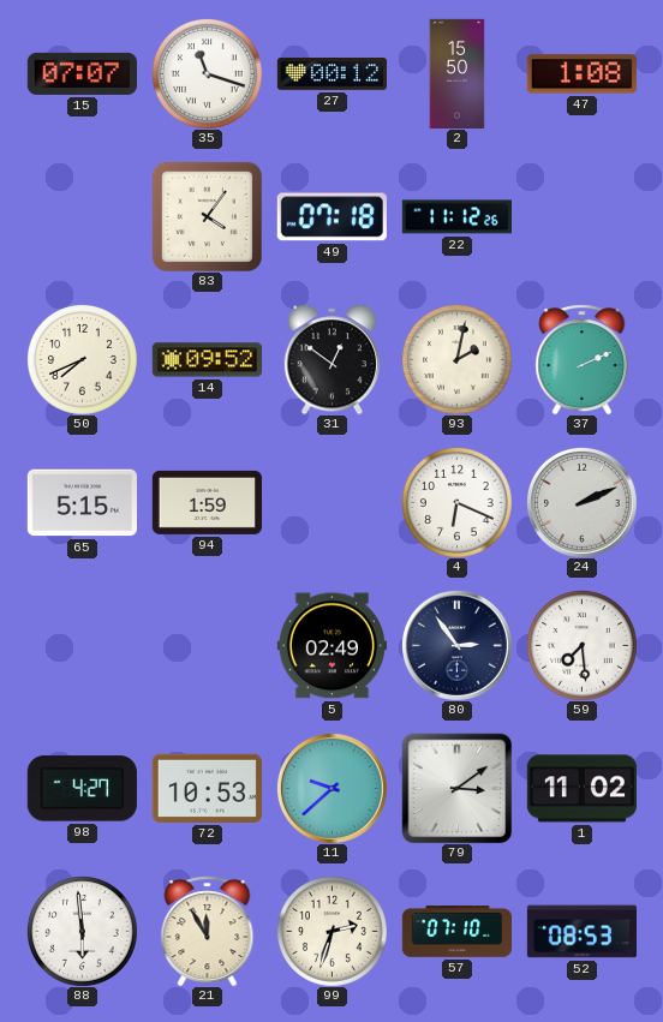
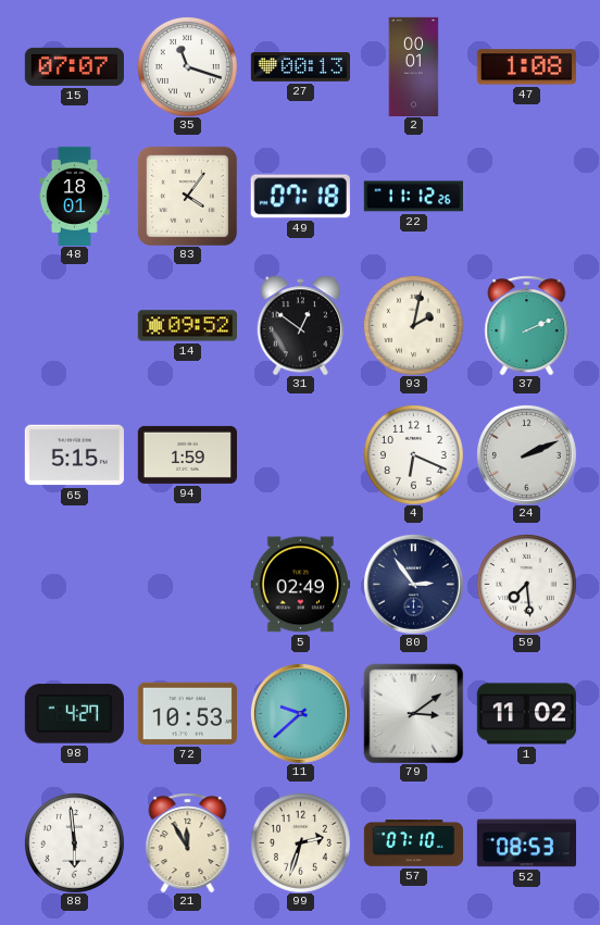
27: 00:12 -> 00:13
2: 15:50 -> 00:01
48: none -> 18:01
50: 7:41 -> none
